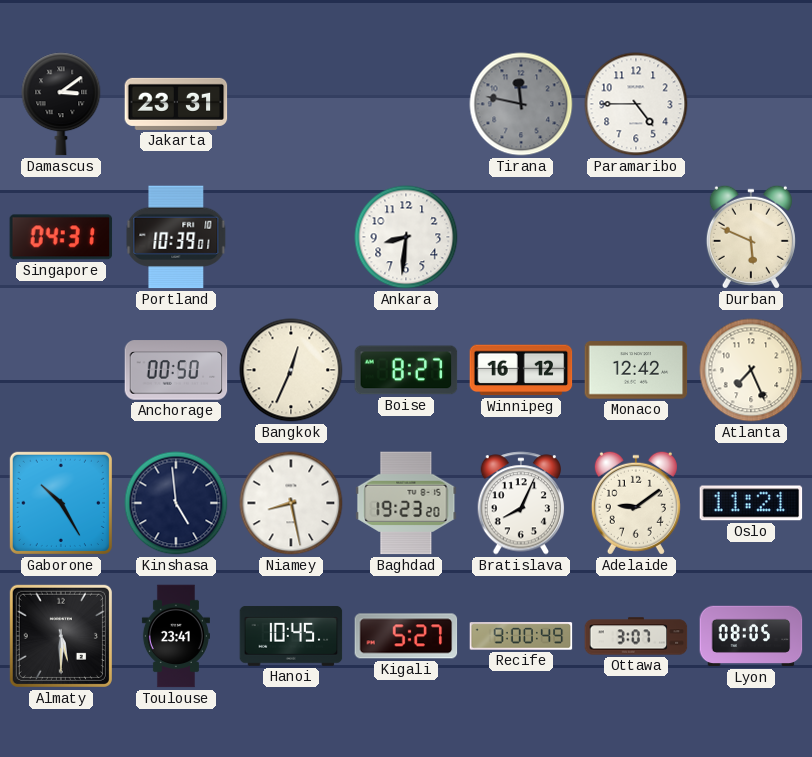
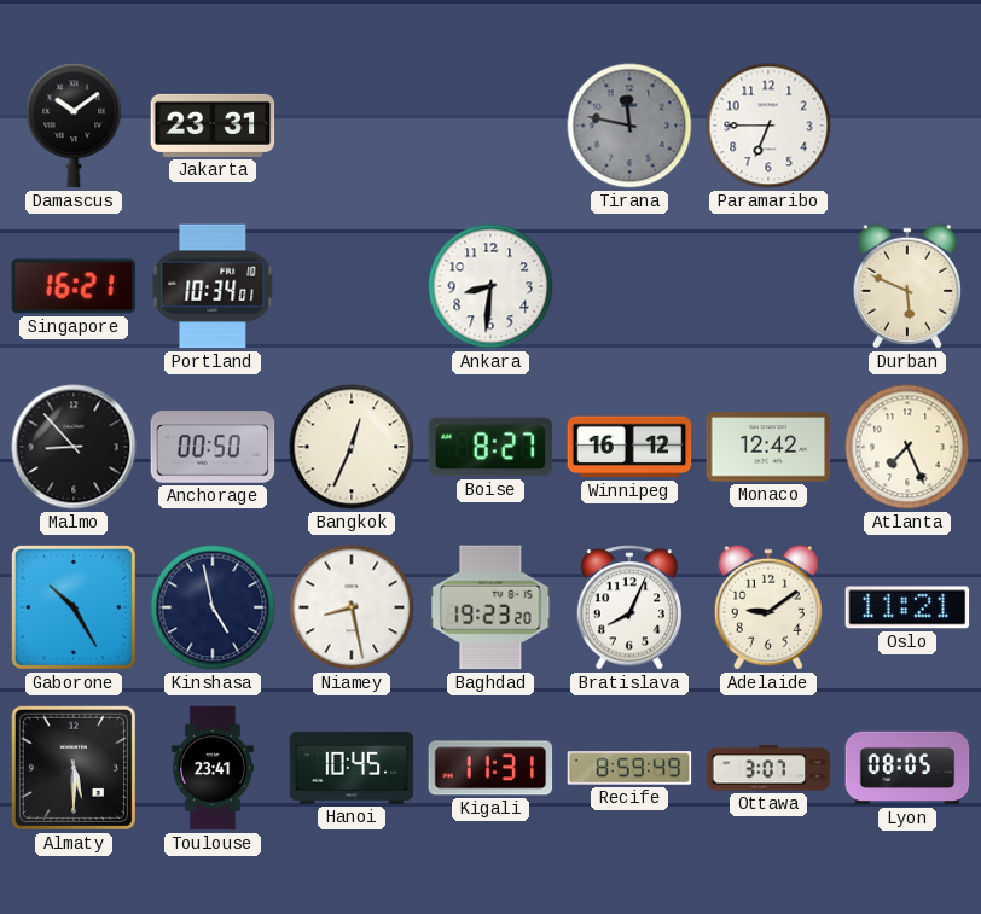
Damascus: 3:09 -> 10:09
Paramaribo: 4:45 -> 6:45
Singapore: 04:31 -> 16:21
Portland: 10:39 -> 10:34
Malmo: none -> 8:53
Kinshasa: 4:59 -> 4:58
Kigali: 5:27 -> 11:31
Recife: 9:00 -> 8:59
